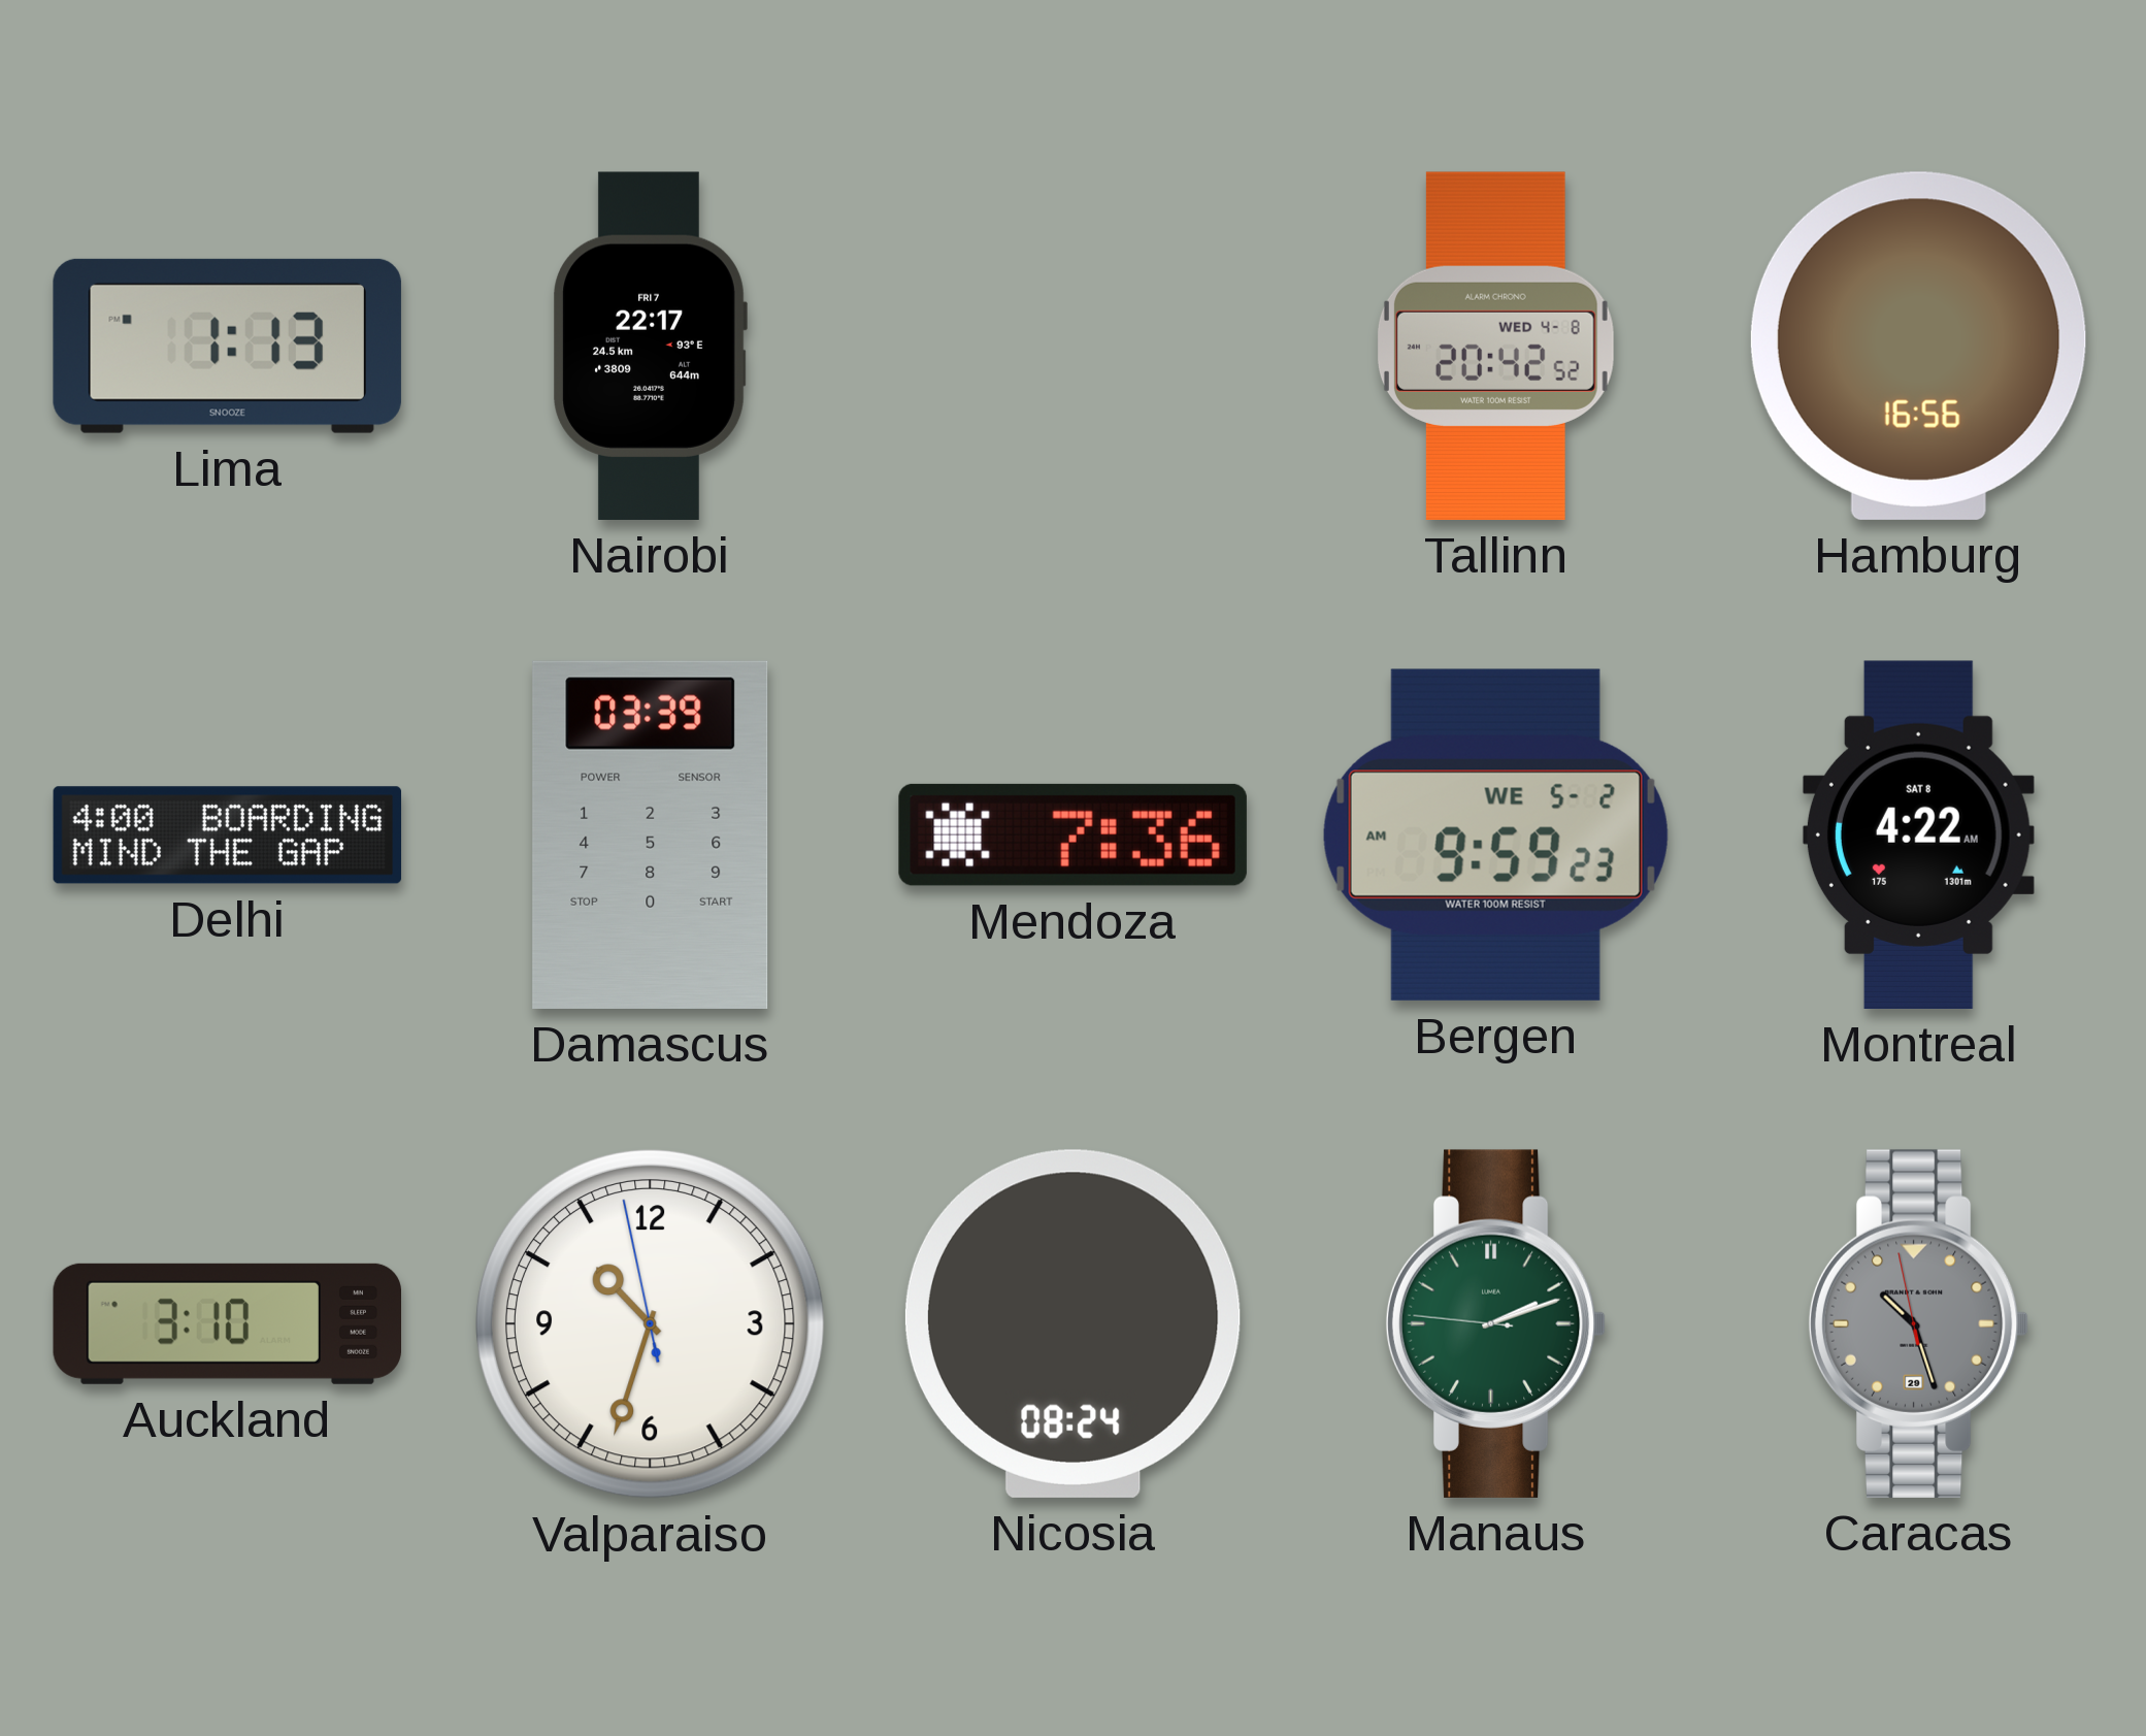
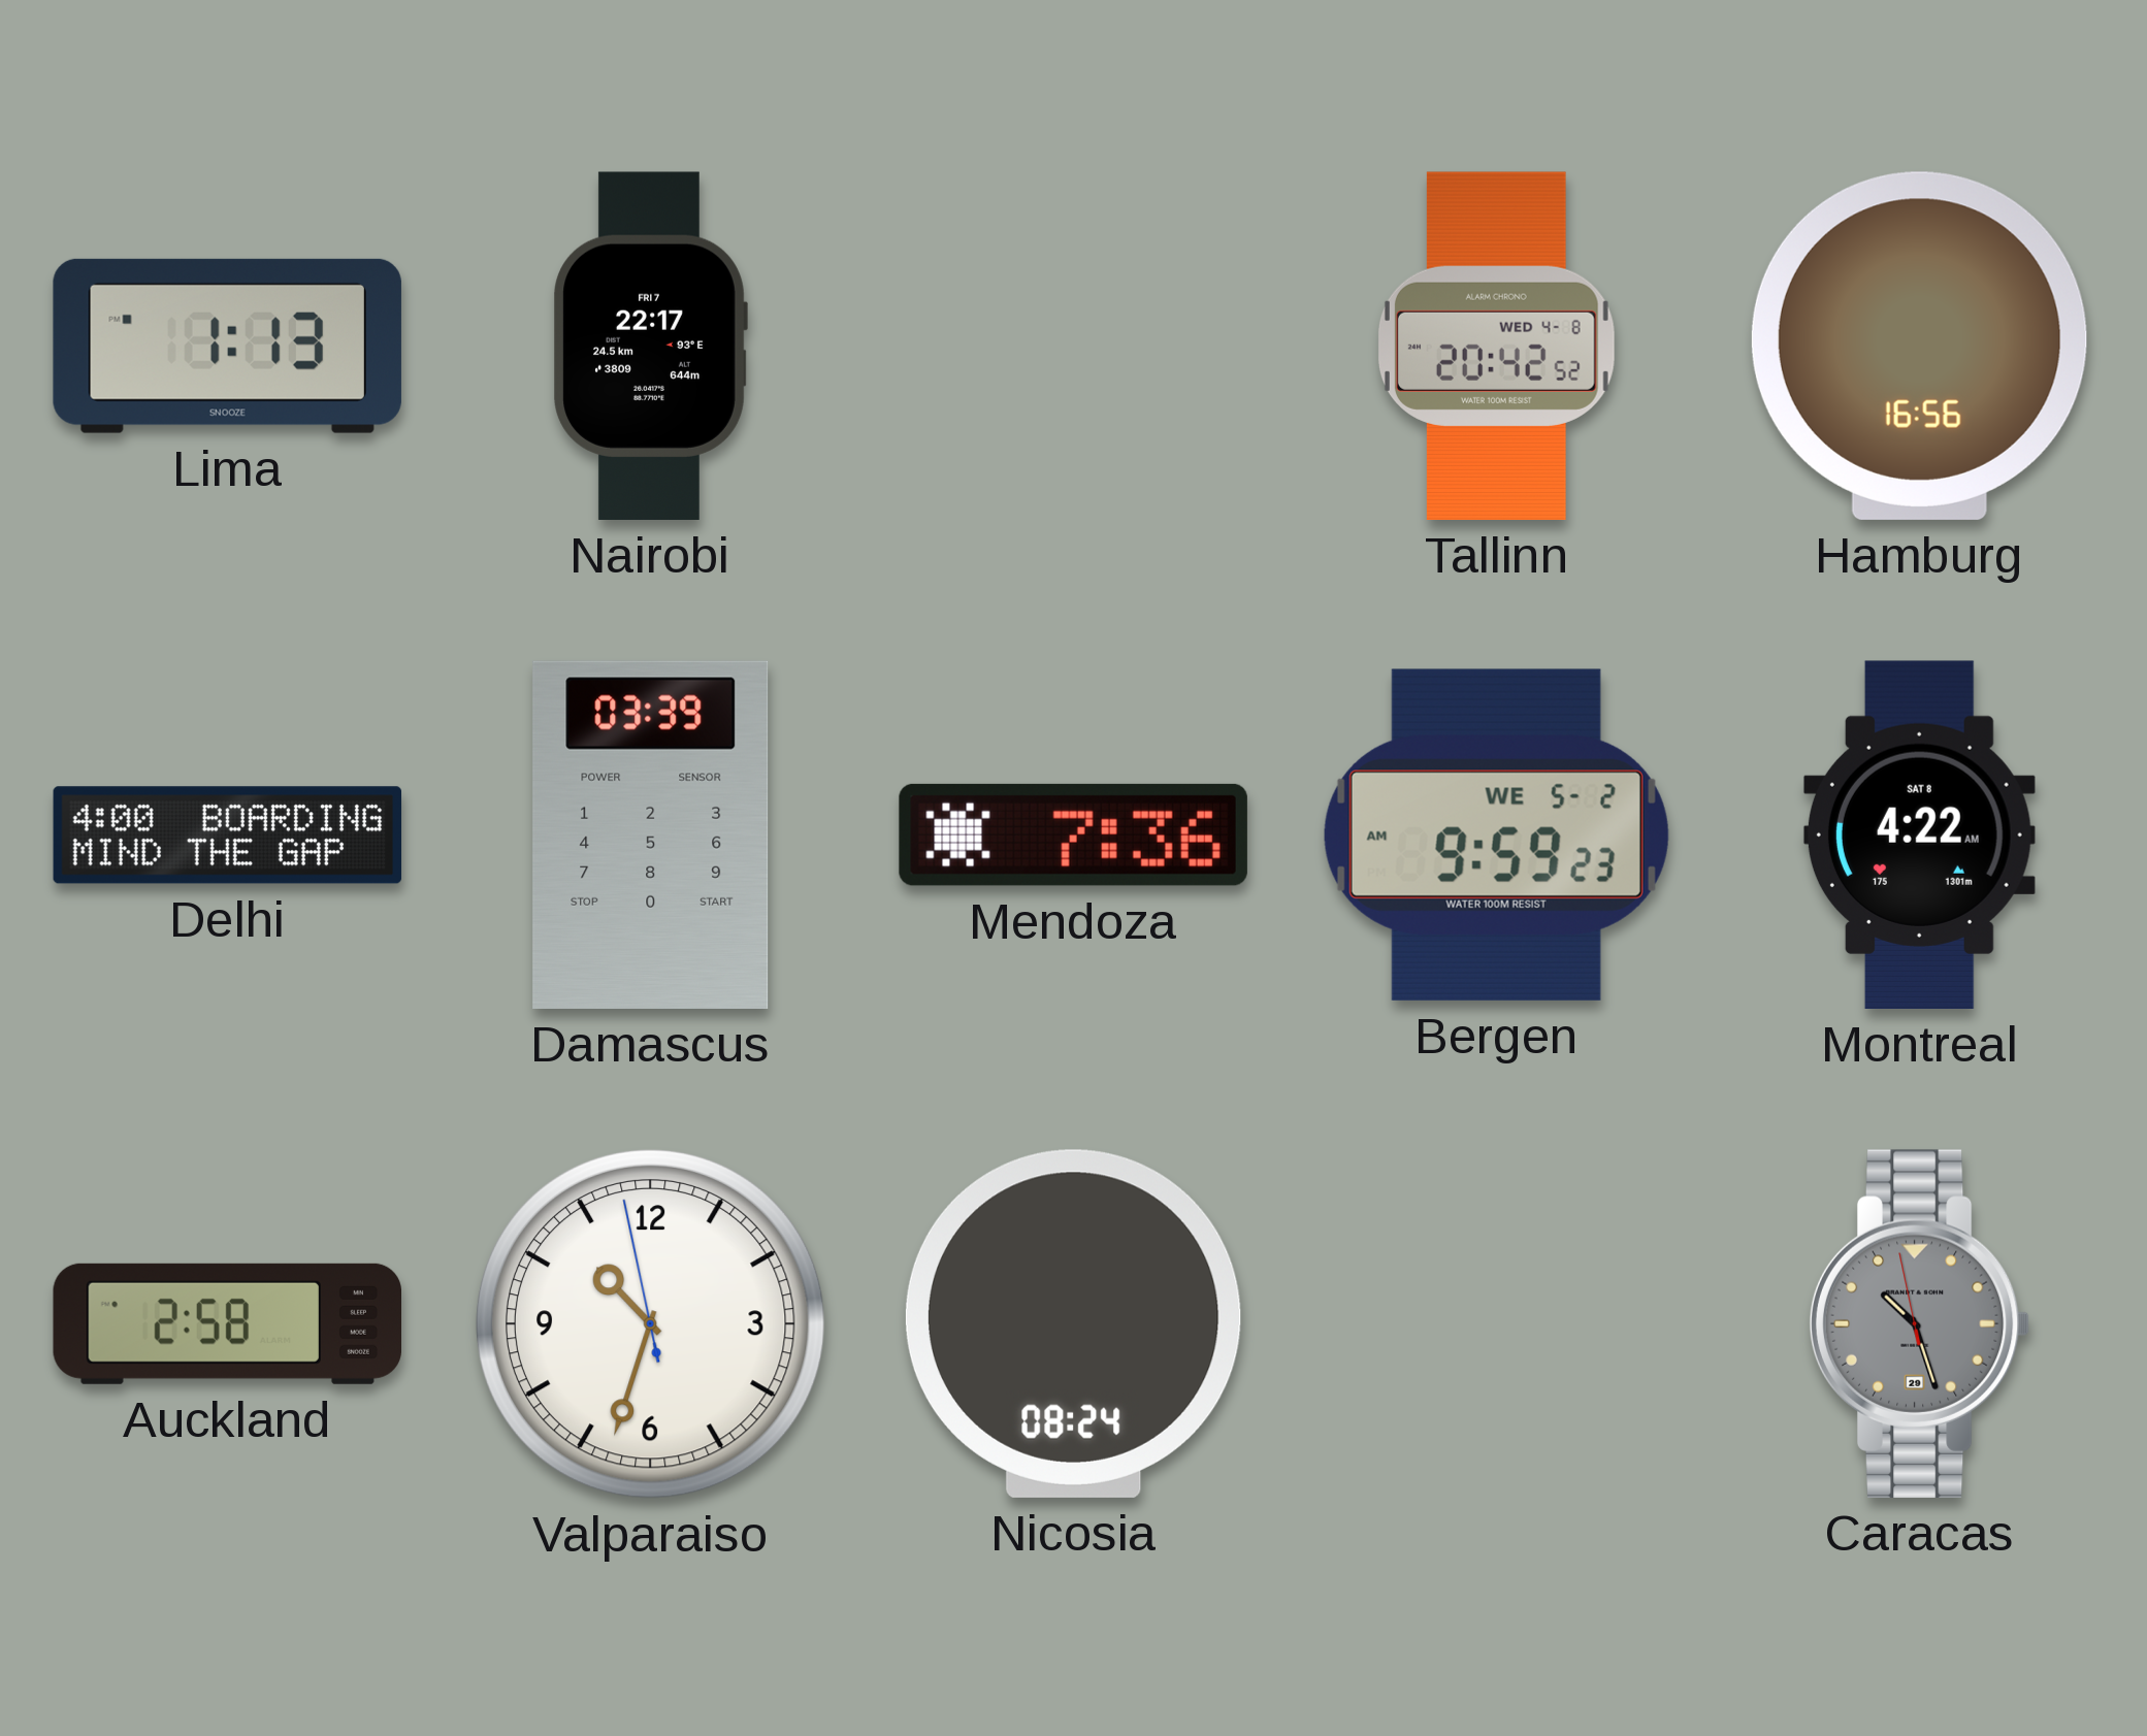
Auckland: 3:10 -> 2:58
Manaus: 2:11 -> none
